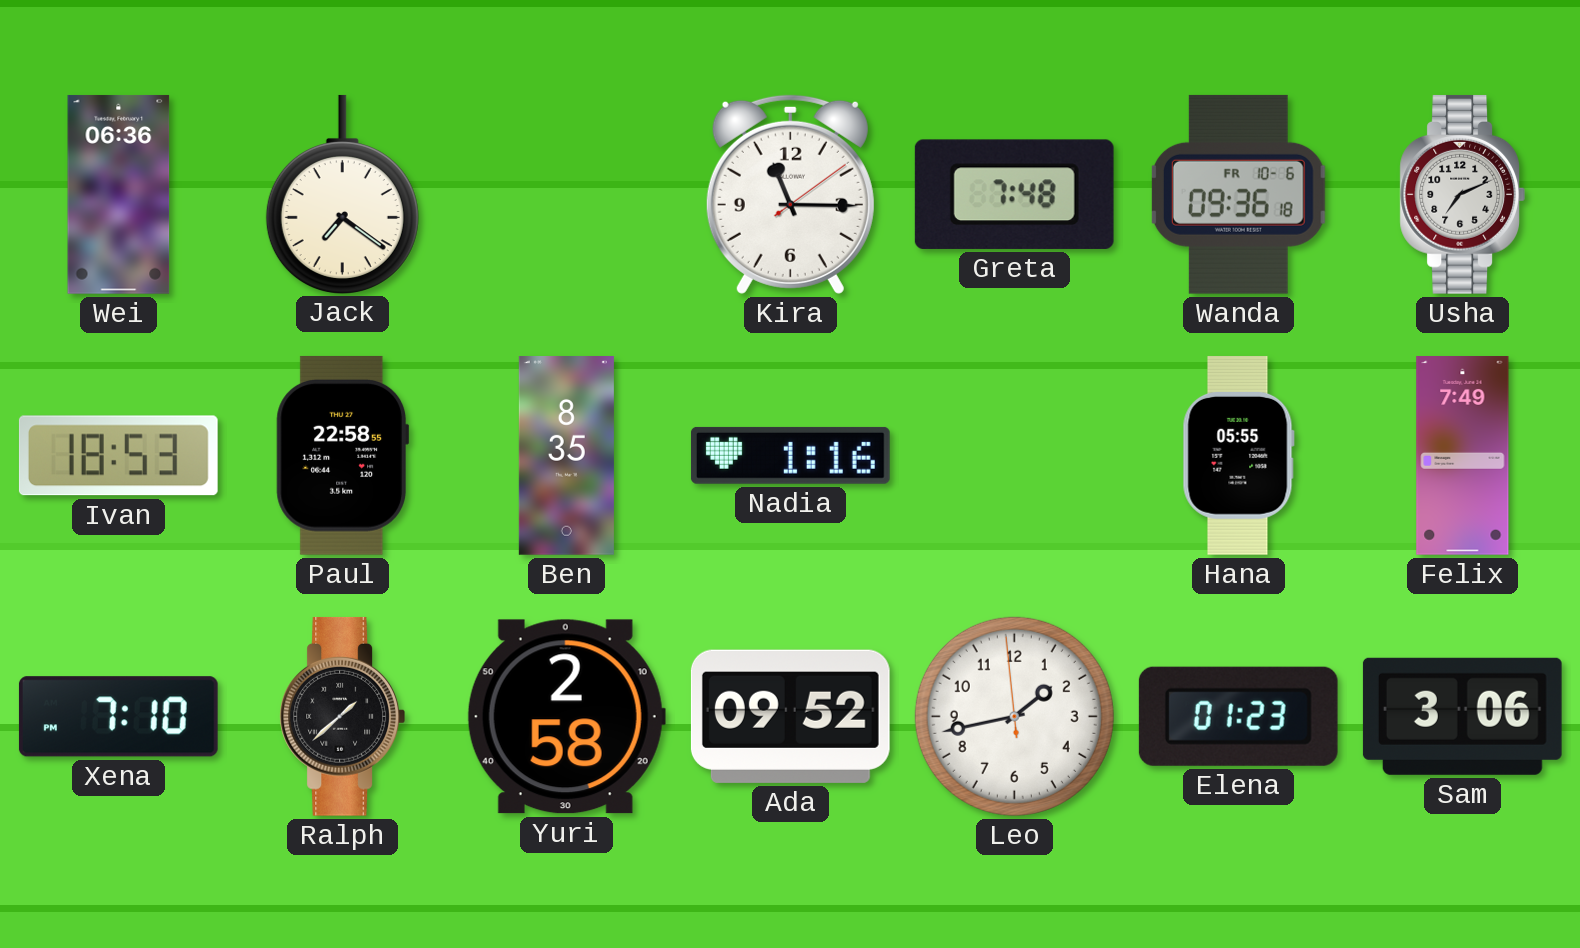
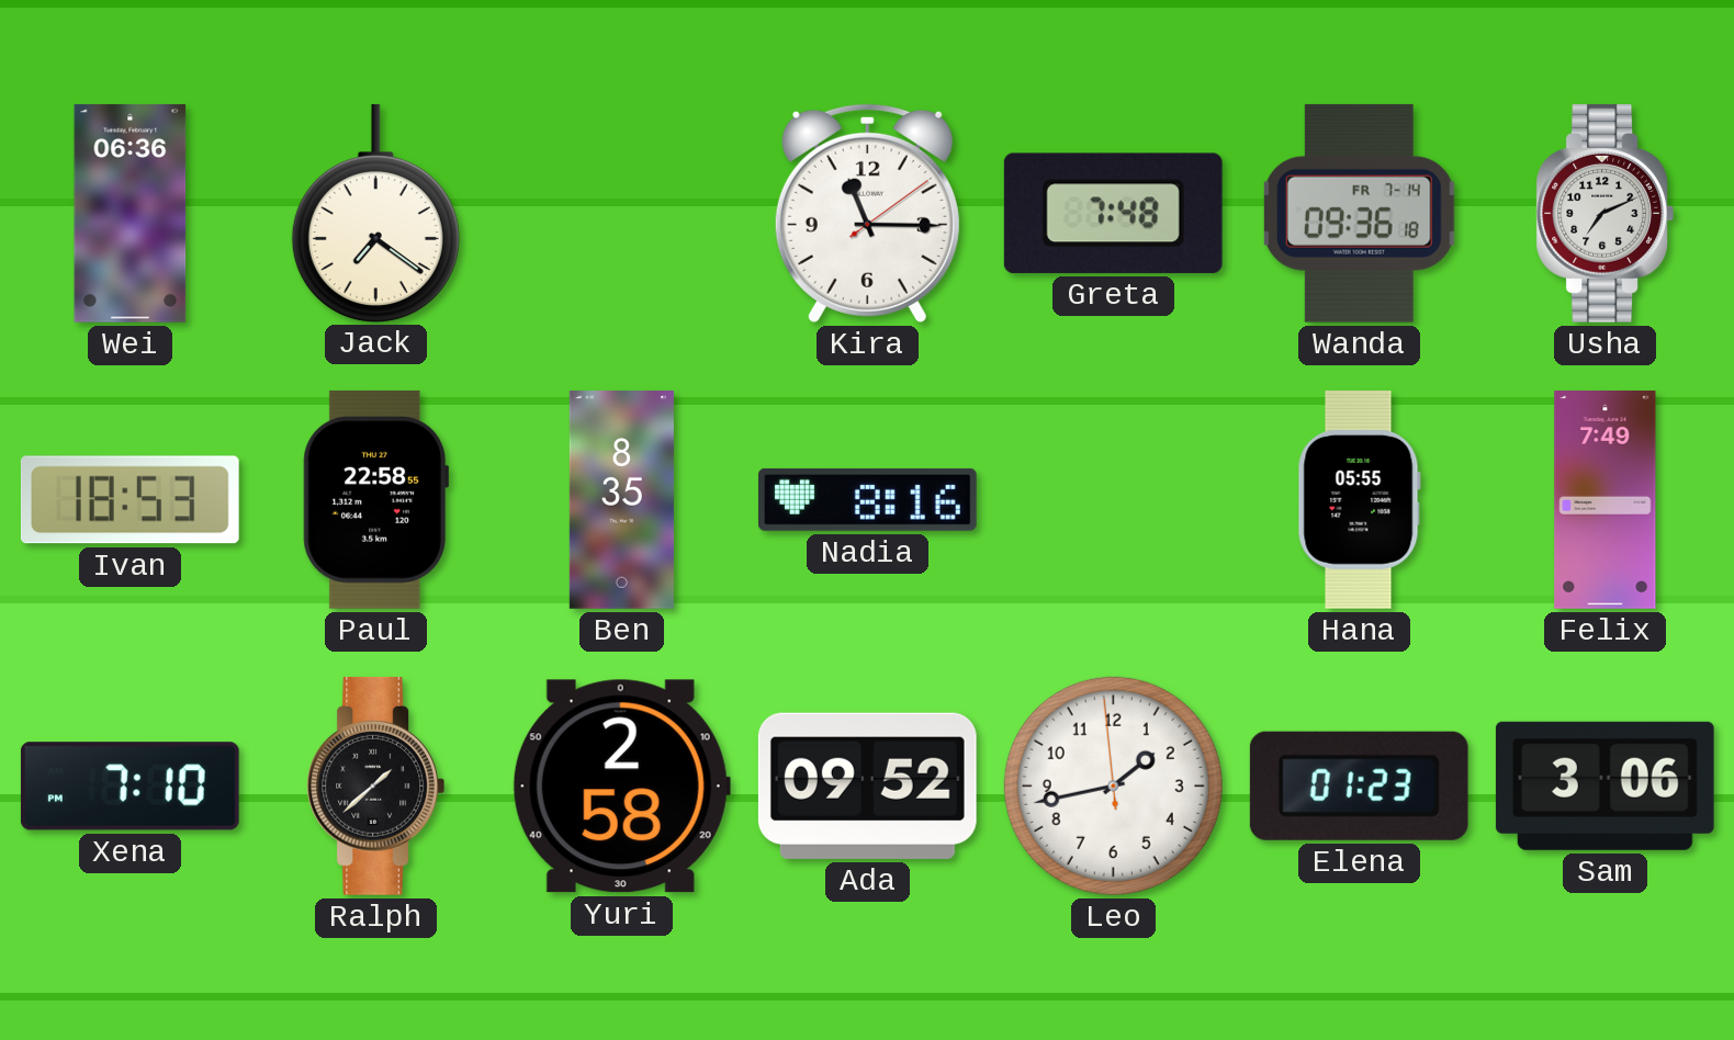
Wanda date: FR 10-6 -> FR 7-14
Nadia: 1:16 -> 8:16
